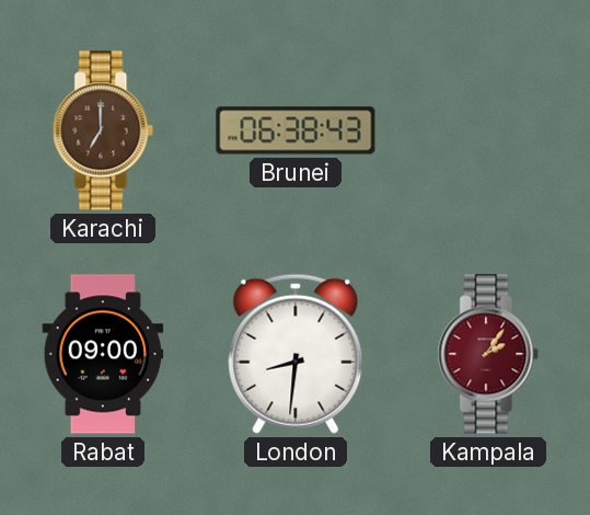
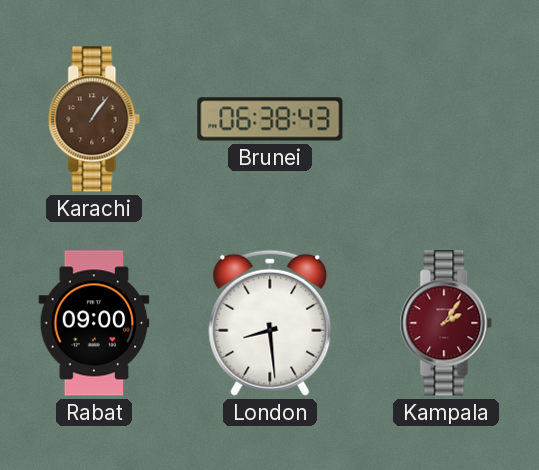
Karachi: 7:00 -> 1:06
London: 8:31 -> 8:29
